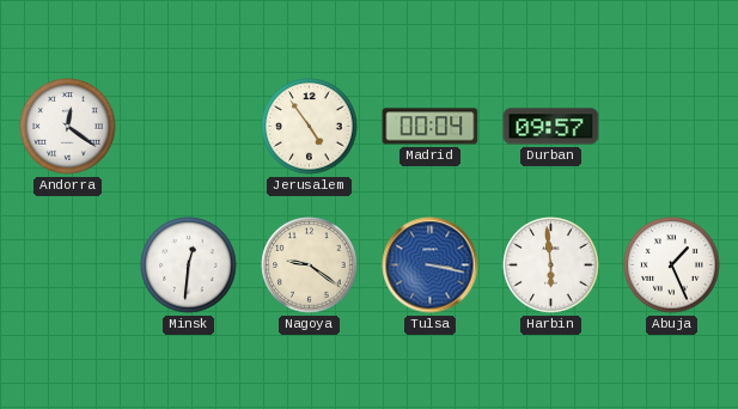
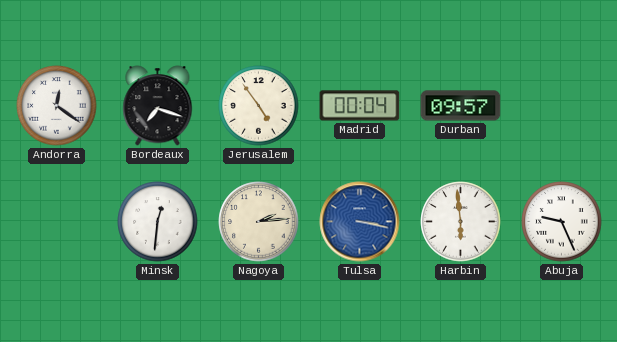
Bordeaux: none -> 7:18
Nagoya: 9:21 -> 2:14
Abuja: 1:26 -> 9:26
